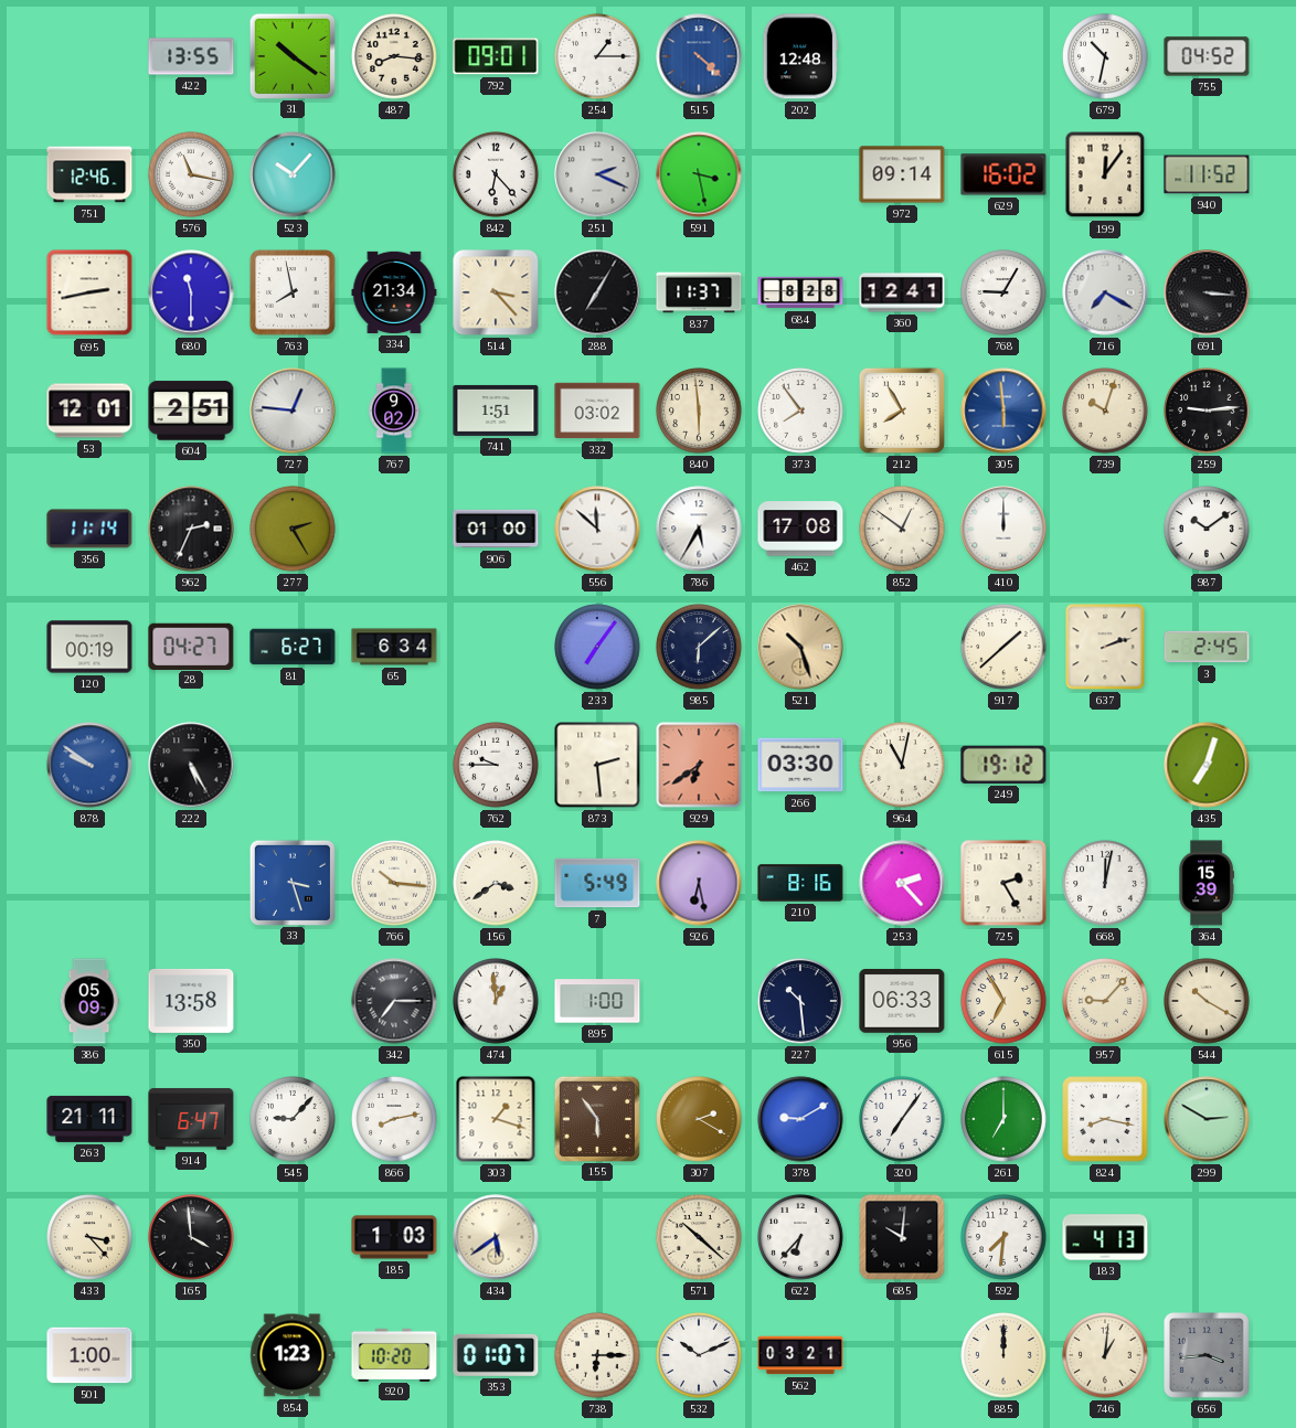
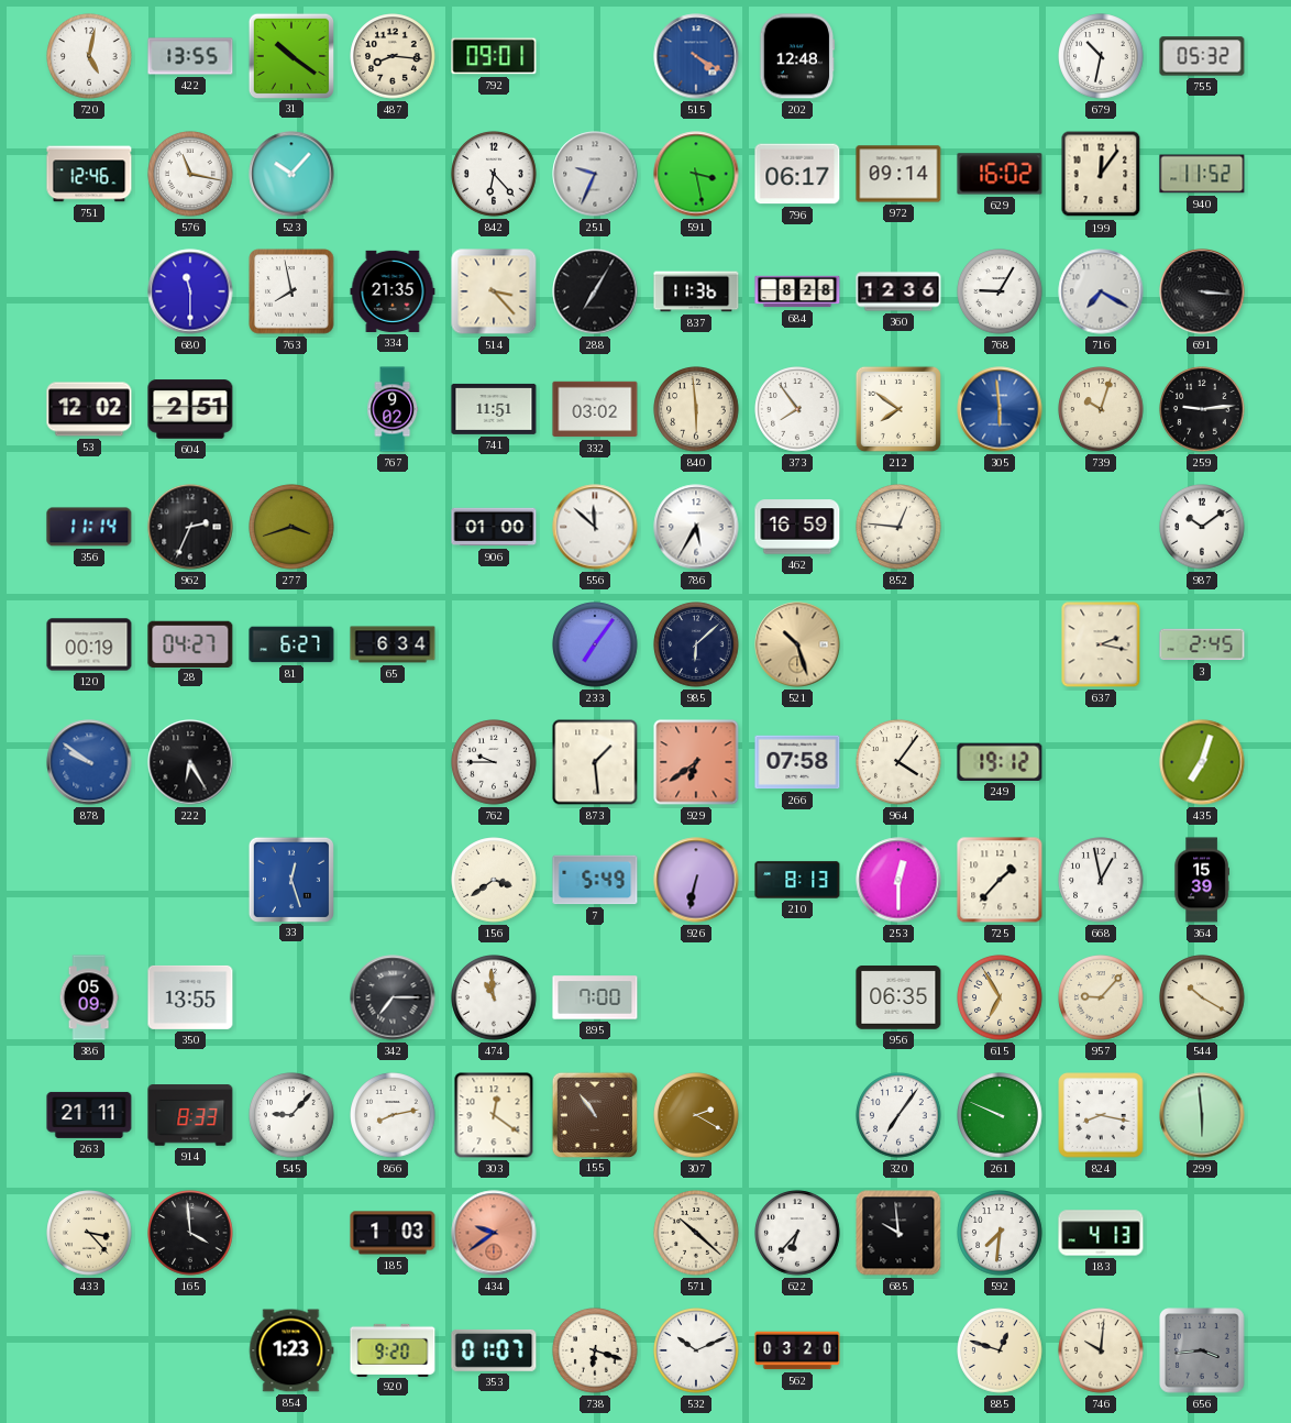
720: none -> 5:02
254: 1:15 -> none
515: 4:22 -> 4:20
755: 04:52 -> 05:32
251: 2:19 -> 9:34
796: none -> 06:17
695: 2:43 -> none
334: 21:34 -> 21:35
837: 11:37 -> 11:36
360: 12:41 -> 12:36
53: 12:01 -> 12:02
727: 12:46 -> none
741: 1:51 -> 11:51
212: 7:55 -> 7:51
277: 2:25 -> 3:42
462: 17:08 -> 16:59
852: 12:51 -> 12:46
410: 12:00 -> none
917: 1:38 -> none
637: 2:12 -> 2:17
222: 5:25 -> 6:25
873: 2:29 -> 1:29
266: 03:30 -> 07:58
964: 11:02 -> 4:06
33: 3:27 -> 12:27
766: 10:16 -> none
926: 6:28 -> 6:32
210: 8:16 -> 8:13
253: 2:23 -> 12:30
725: 2:25 -> 1:37
668: 12:02 -> 12:58
350: 13:58 -> 13:55
474: 12:59 -> 10:59
895: 1:00 -> 7:00
227: 10:29 -> none
956: 06:33 -> 06:35
914: 6:47 -> 8:33
303: 1:18 -> 12:21
155: 5:54 -> 10:54
378: 9:10 -> none
261: 7:00 -> 9:49
299: 2:50 -> 5:59
434: 5:39 -> 9:39
434 dial: cream -> salmon
685: 10:01 -> 9:59
501: 1:00 -> none
920: 10:20 -> 9:20
738: 6:15 -> 6:18
562: 03:21 -> 03:20
885: 12:00 -> 12:48
746: 1:01 -> 10:01
